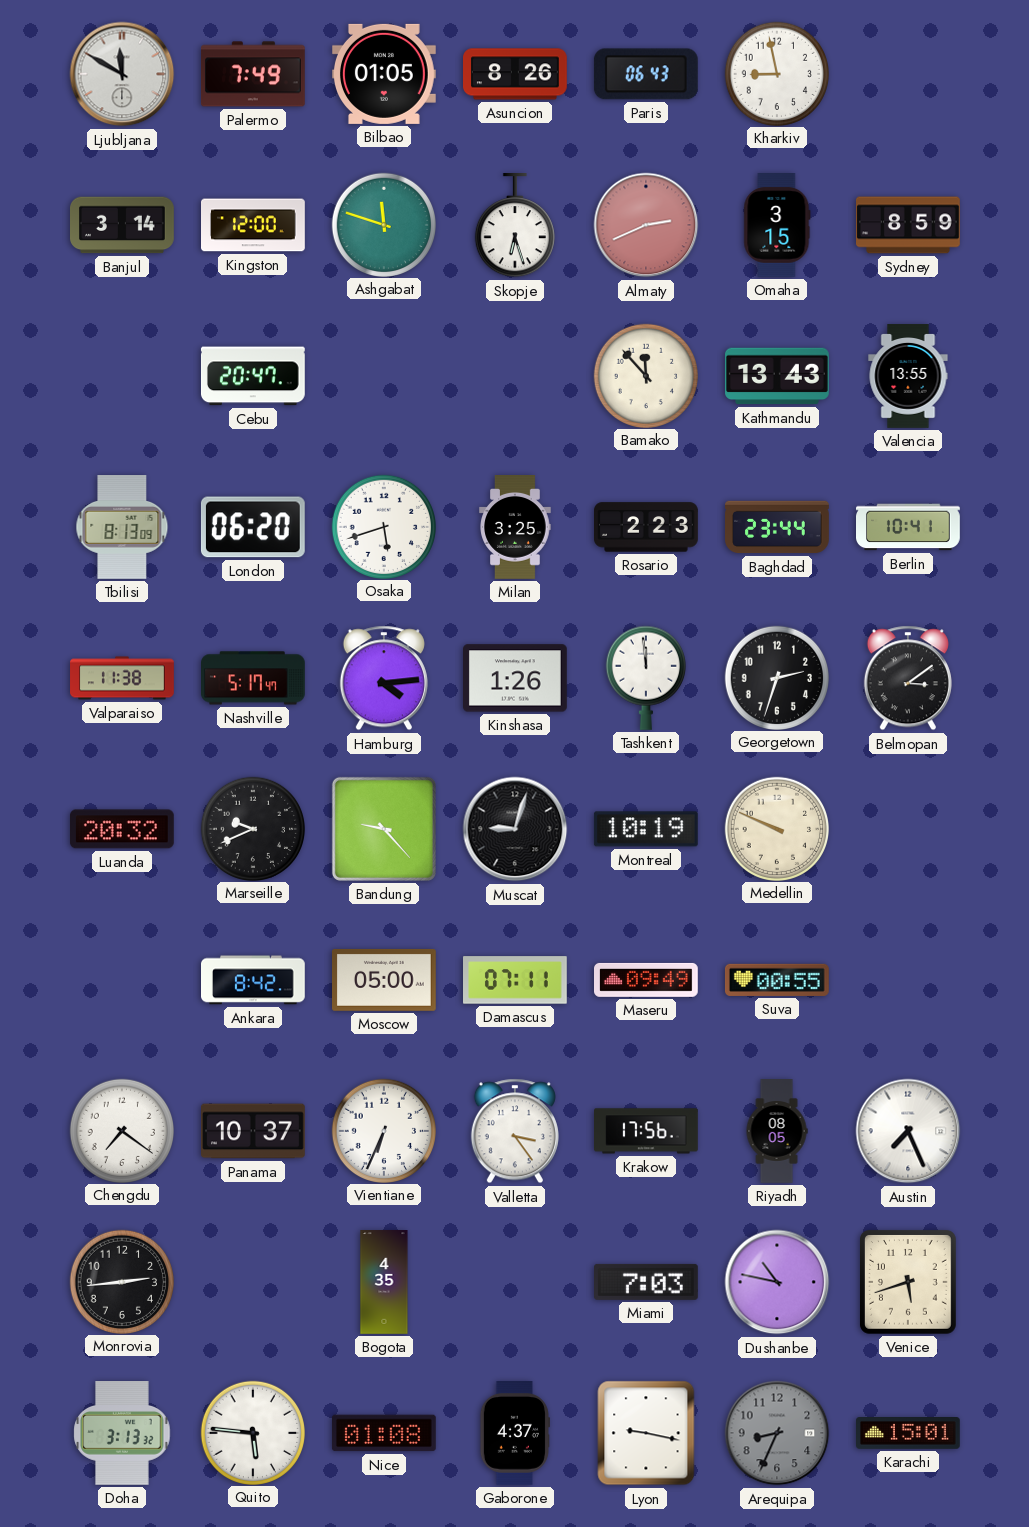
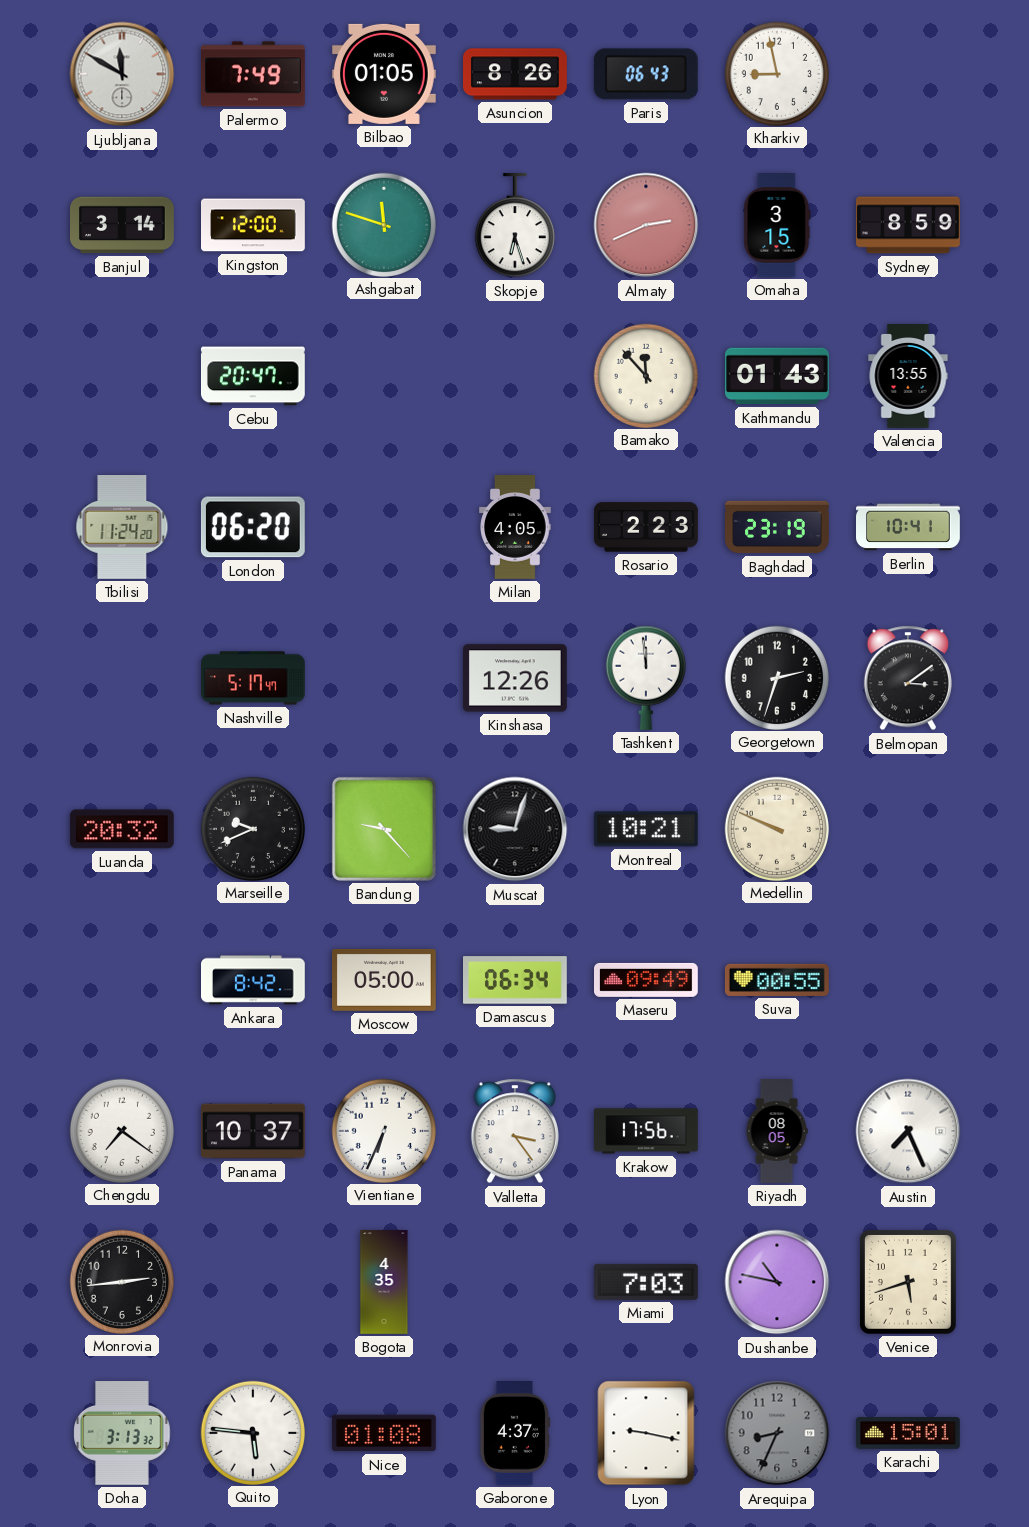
Kathmandu: 13:43 -> 01:43
Tbilisi: 8:13 -> 11:24
Osaka: 5:42 -> none
Milan: 3:25 -> 4:05
Baghdad: 23:44 -> 23:19
Valparaiso: 11:38 -> none
Hamburg: 4:14 -> none
Kinshasa: 1:26 -> 12:26
Montreal: 10:19 -> 10:21
Damascus: 07:11 -> 06:34
